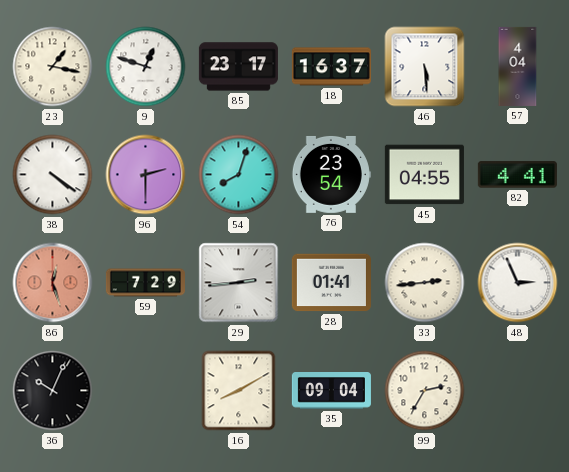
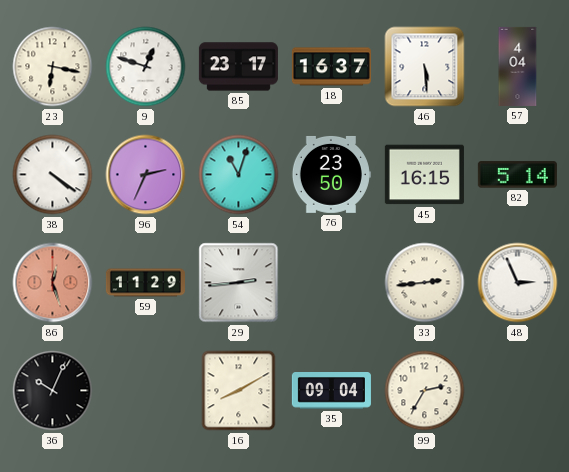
23: 1:17 -> 6:17
96: 2:30 -> 2:34
54: 8:03 -> 11:03
76: 23:54 -> 23:50
45: 04:55 -> 16:15
82: 4:41 -> 5:14
59: 7:29 -> 11:29
28: 01:41 -> none
